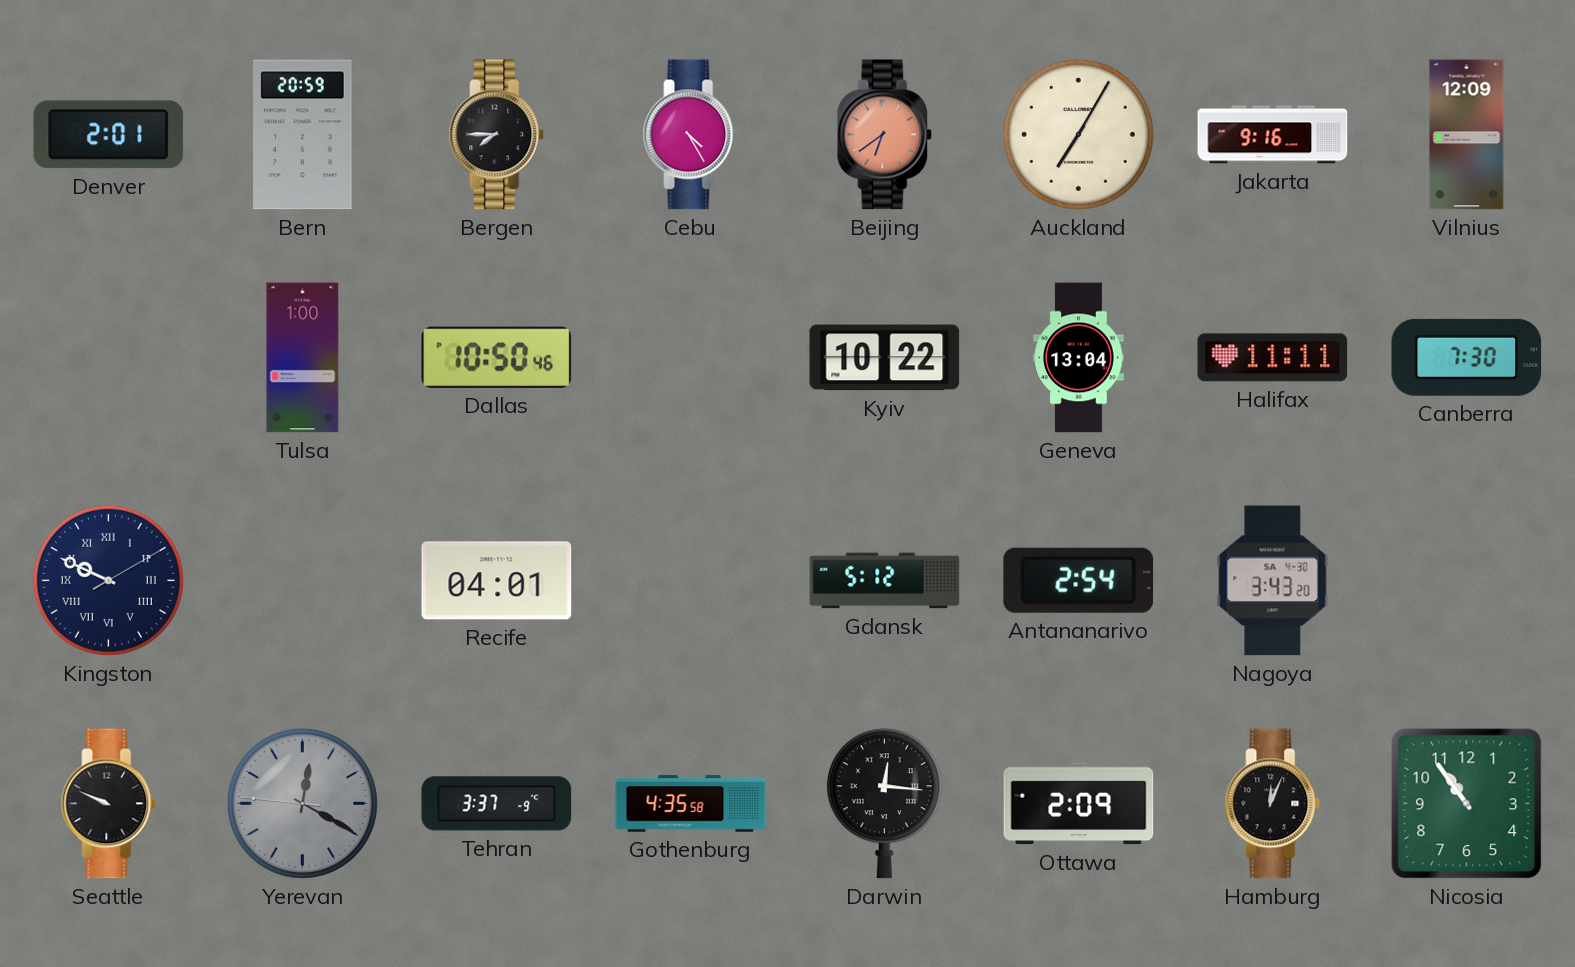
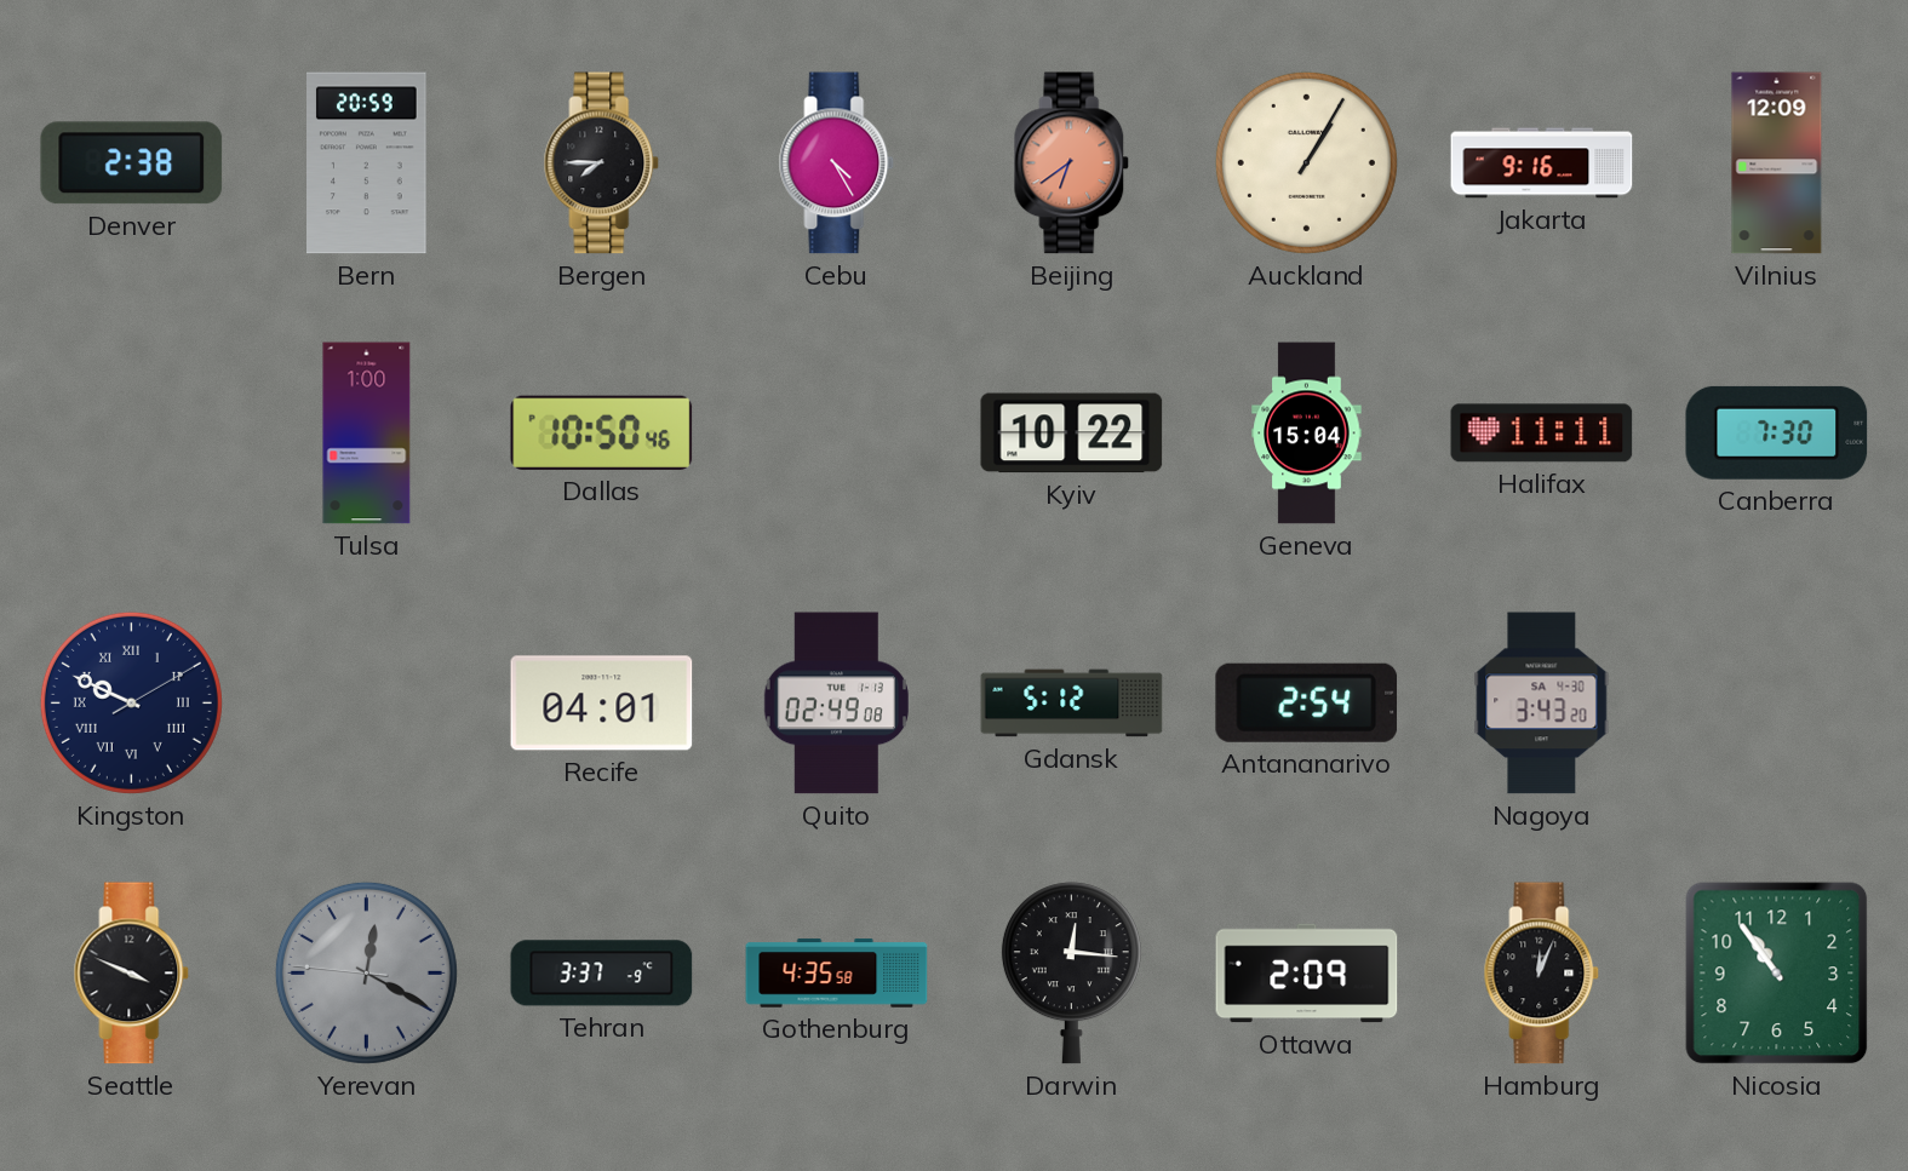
Denver: 2:01 -> 2:38
Auckland: 7:05 -> 1:05
Geneva: 13:04 -> 15:04
Quito: none -> 02:49
Seattle: 9:49 -> 3:49
